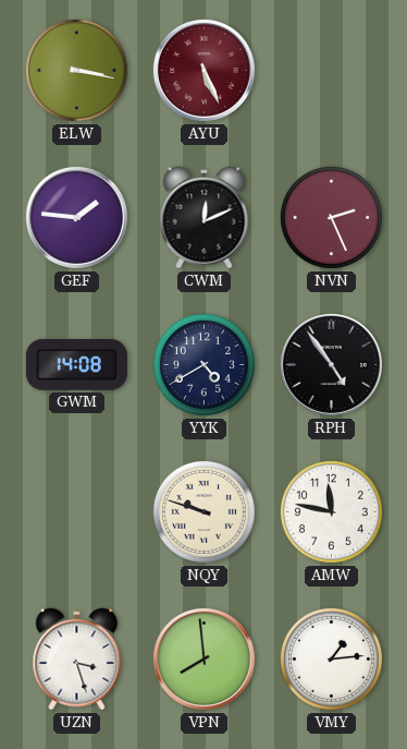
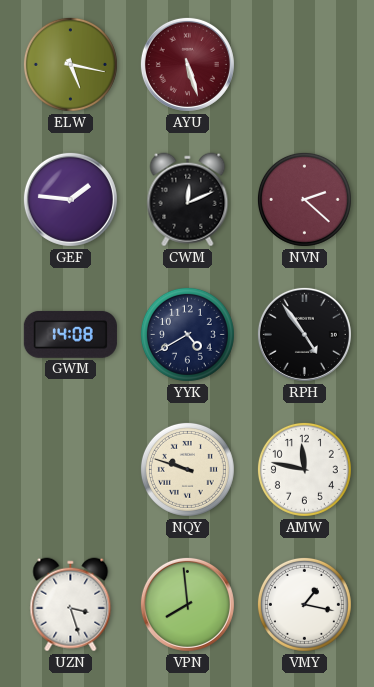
ELW: 3:17 -> 5:17
AYU: 5:26 -> 5:27
NVN: 2:26 -> 2:22
VMY: 1:14 -> 1:17
